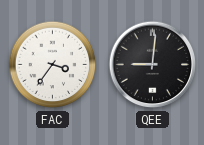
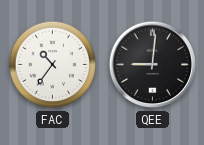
FAC: 3:36 -> 10:36
